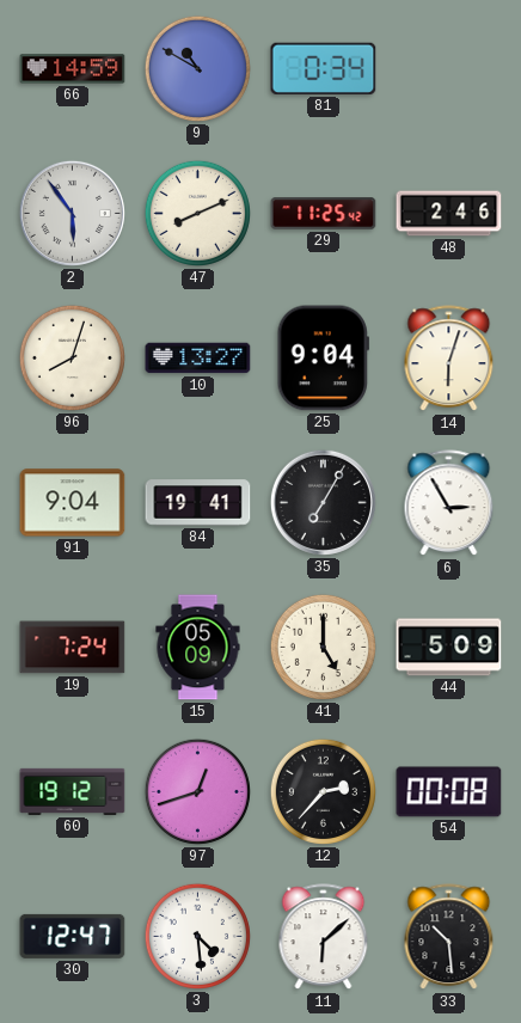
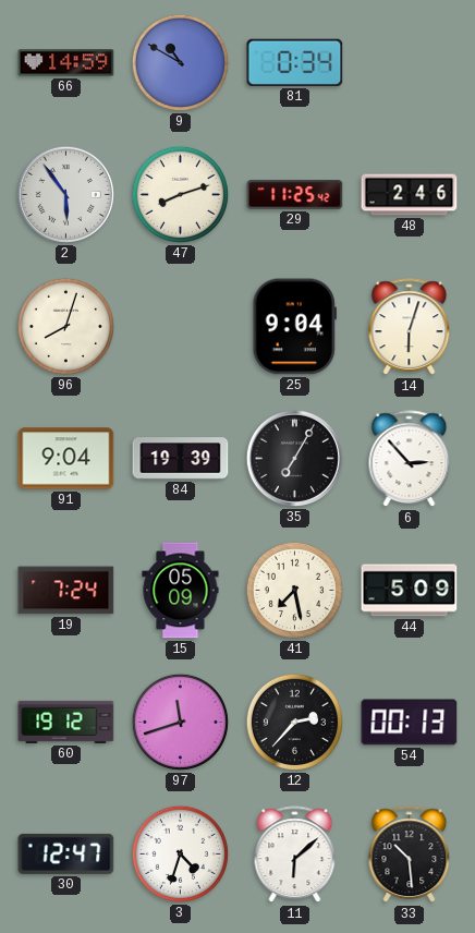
47: 8:11 -> 8:12
10: 13:27 -> none
84: 19:41 -> 19:39
6: 2:55 -> 2:53
41: 5:00 -> 7:28
97: 12:42 -> 11:42
54: 00:08 -> 00:13
3: 4:29 -> 4:33
